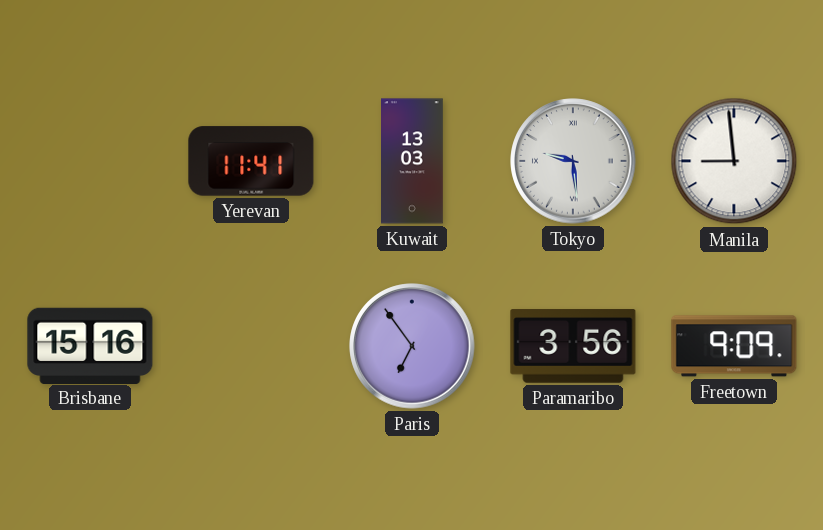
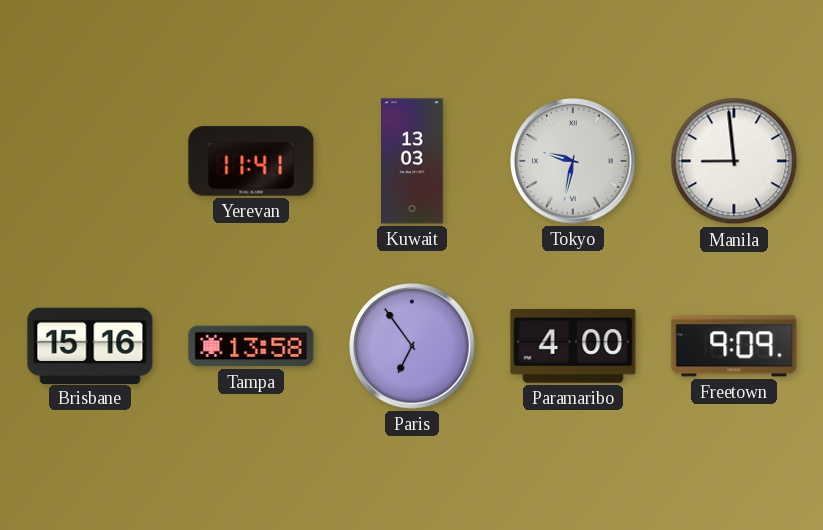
Tokyo: 9:29 -> 9:32
Tampa: none -> 13:58
Paramaribo: 3:56 -> 4:00
